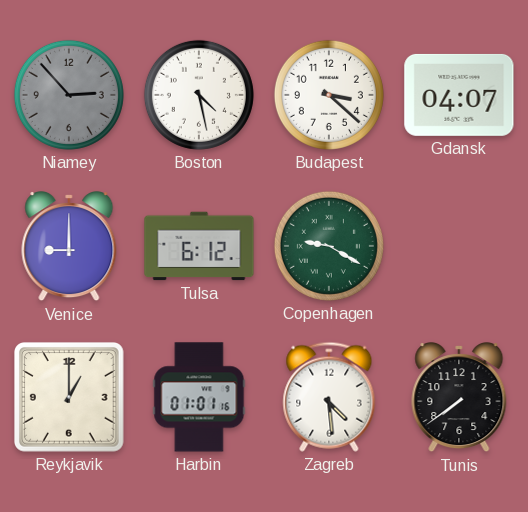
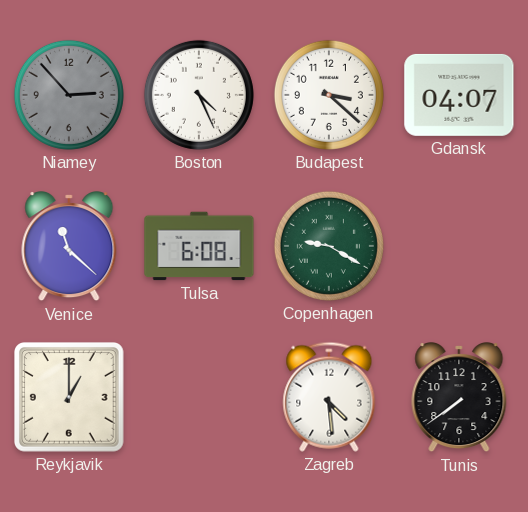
Boston: 4:28 -> 4:26
Venice: 9:00 -> 11:22
Tulsa: 6:12 -> 6:08
Harbin: 01:01 -> none
